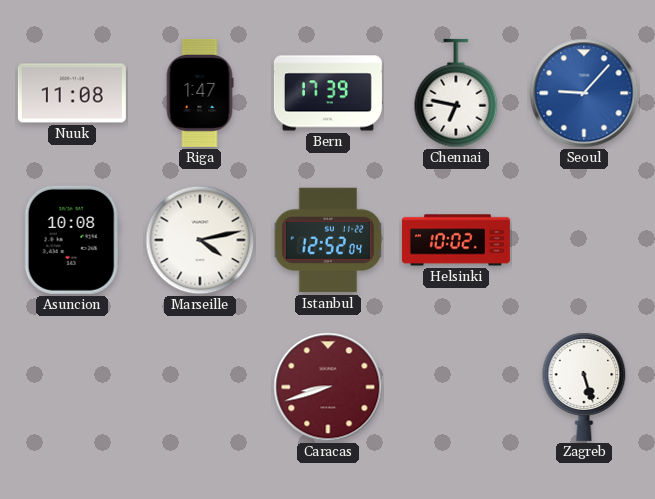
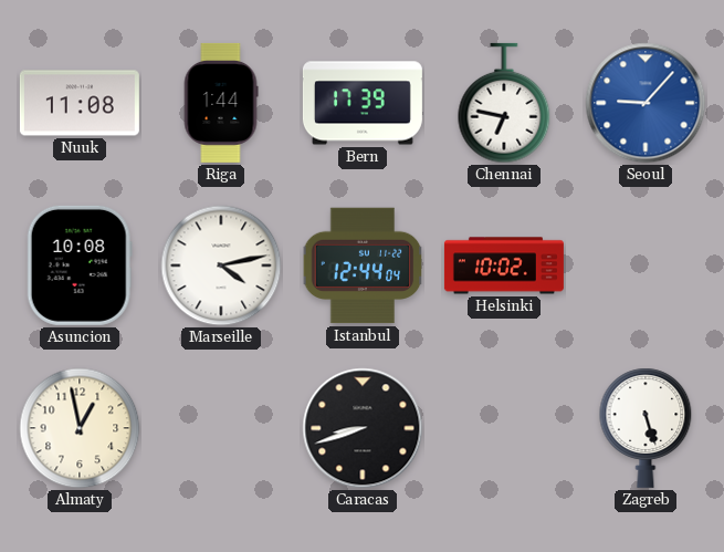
Riga: 1:47 -> 1:44
Istanbul: 12:52 -> 12:44
Almaty: none -> 12:58
Caracas dial: burgundy -> black
